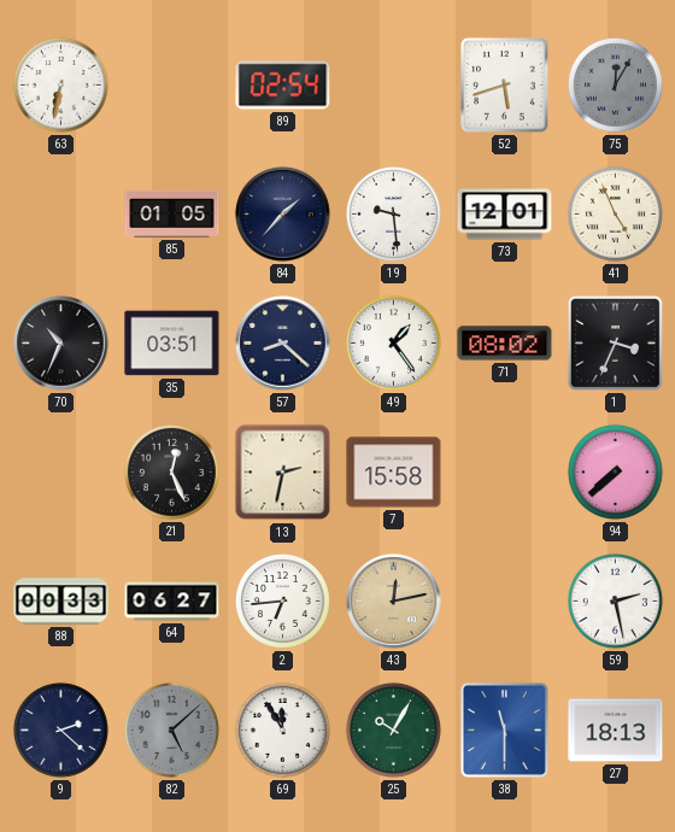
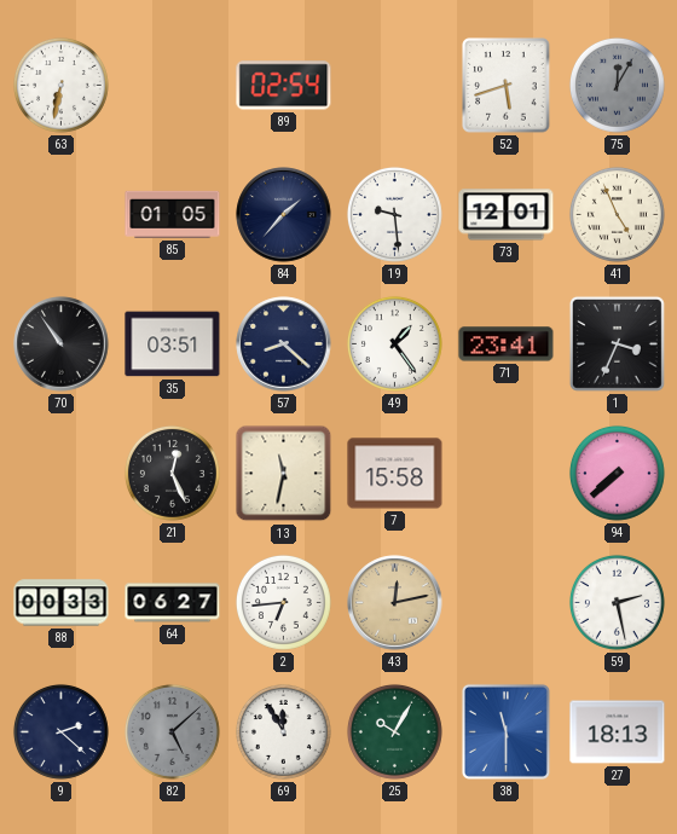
70: 10:34 -> 10:54
71: 08:02 -> 23:41
13: 2:32 -> 11:32
